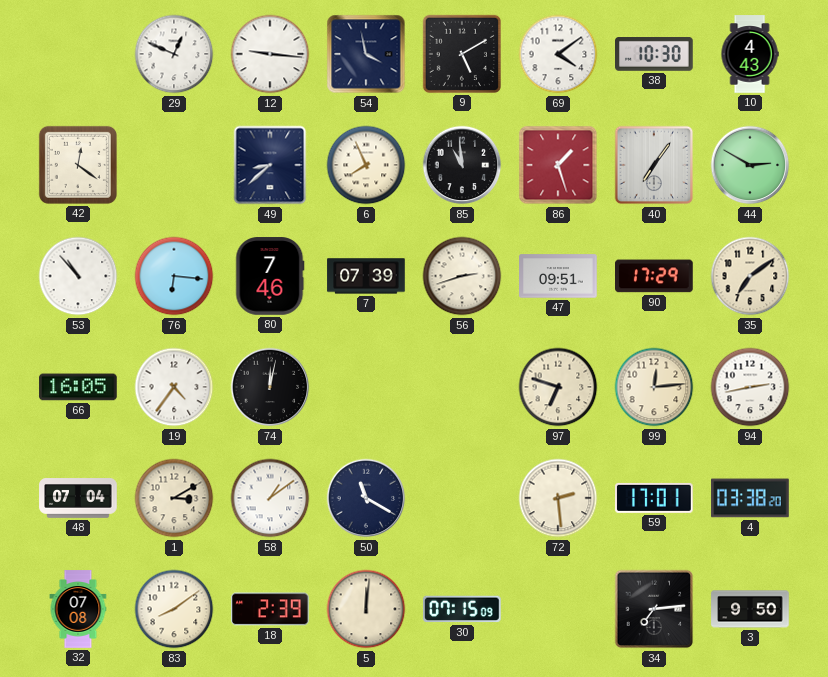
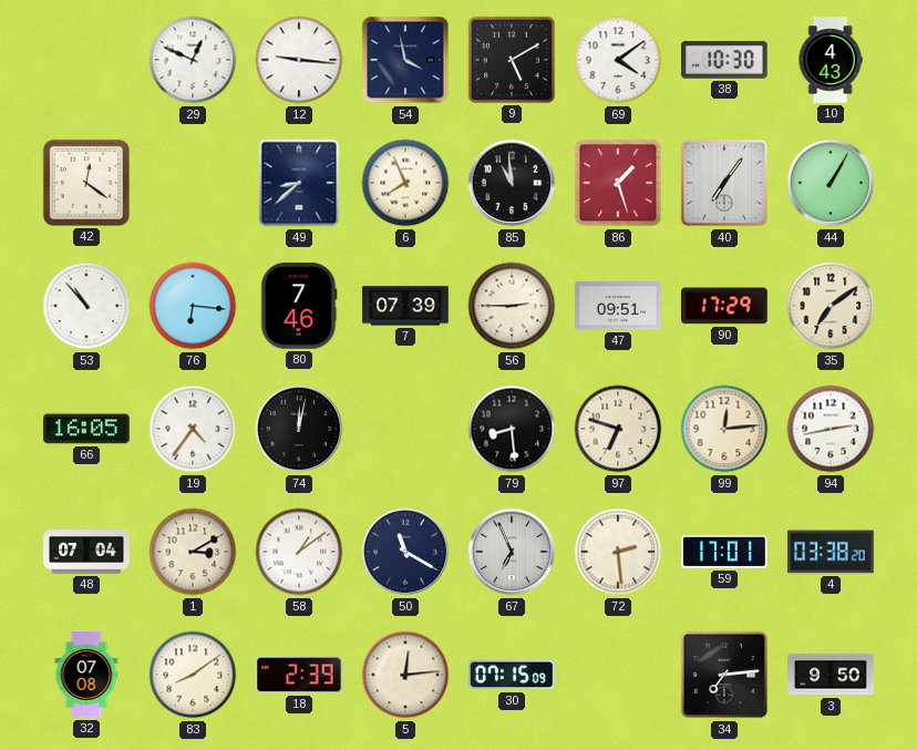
44: 2:50 -> 1:05
56: 2:42 -> 2:45
79: none -> 8:29
67: none -> 6:56
5: 12:01 -> 12:14
